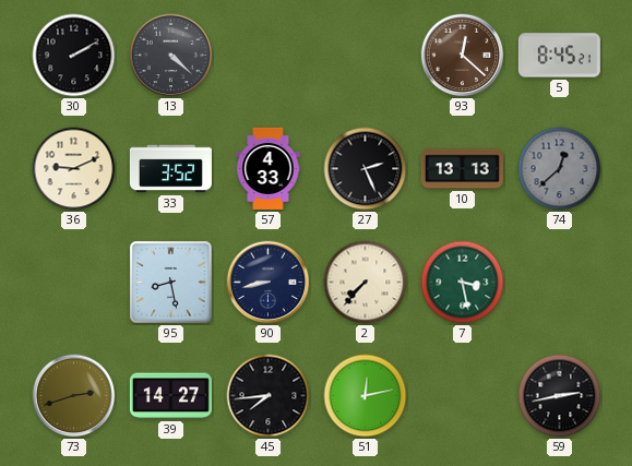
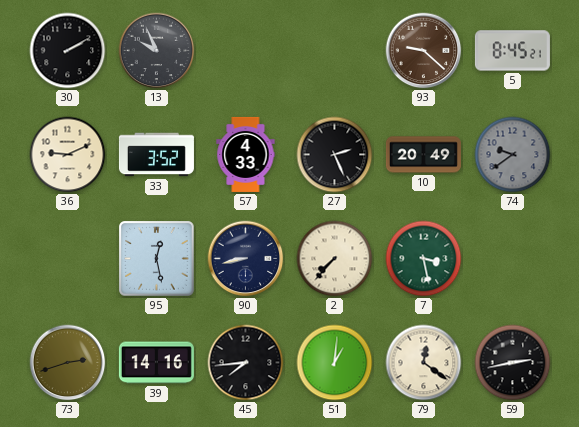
13: 4:22 -> 9:56
93: 12:22 -> 9:22
10: 13:13 -> 20:49
74: 12:38 -> 9:39
95: 8:28 -> 12:28
39: 14:27 -> 14:16
51: 12:13 -> 1:01
79: none -> 12:21
